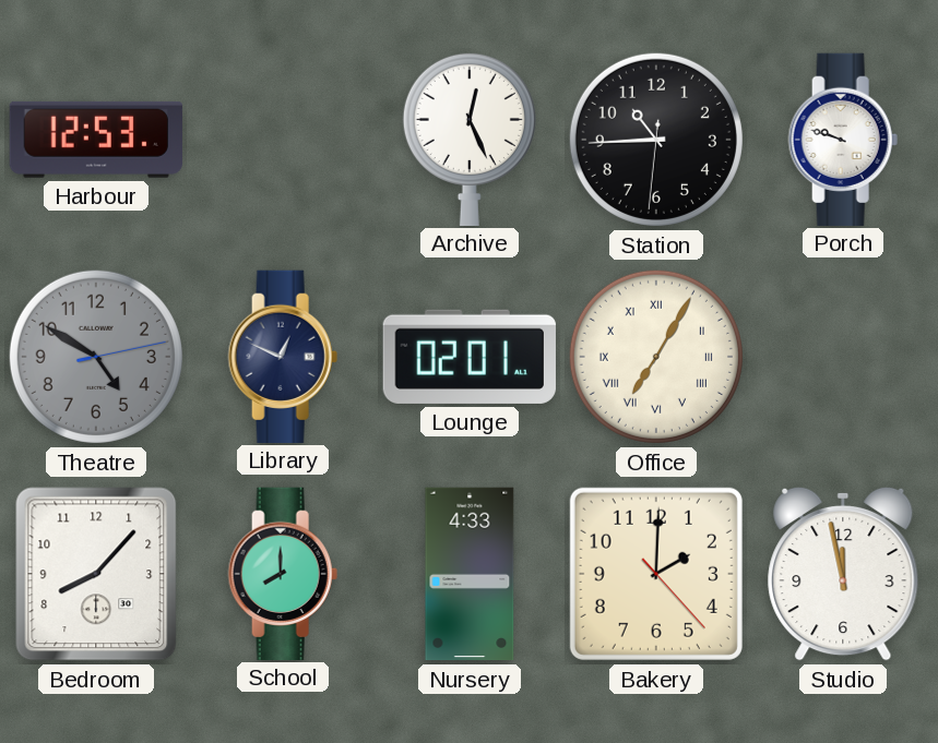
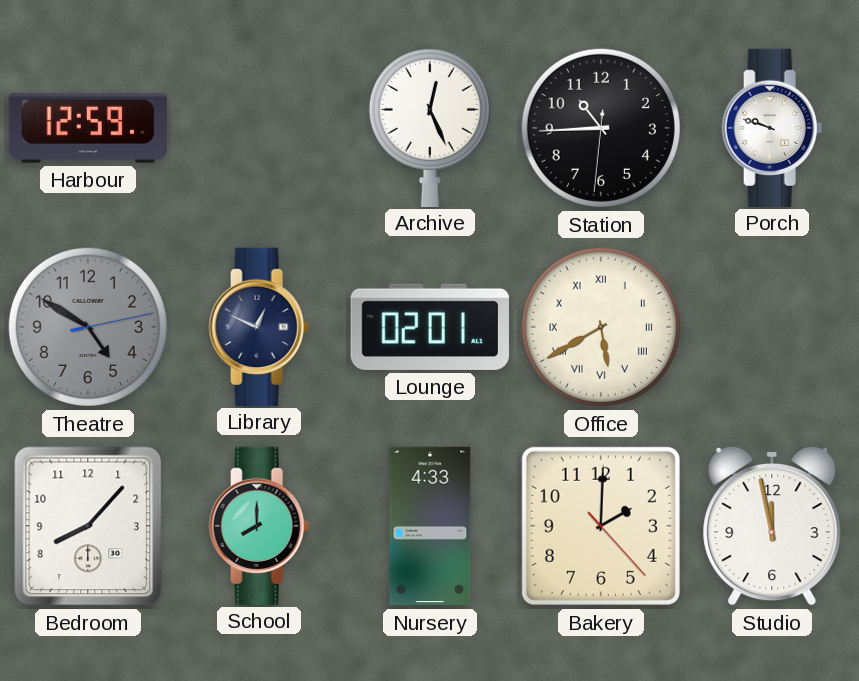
Harbour: 12:53 -> 12:59
Office: 7:05 -> 5:40
